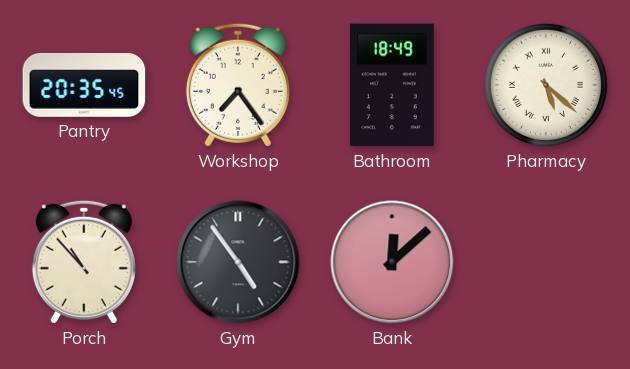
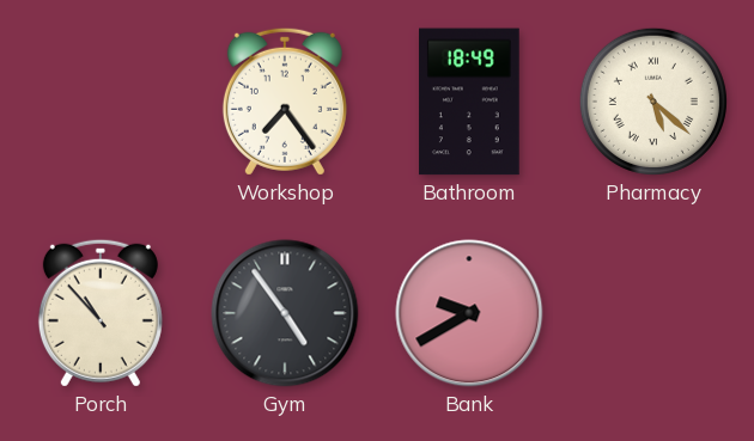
Pantry: 20:35 -> none
Bank: 12:08 -> 9:40
